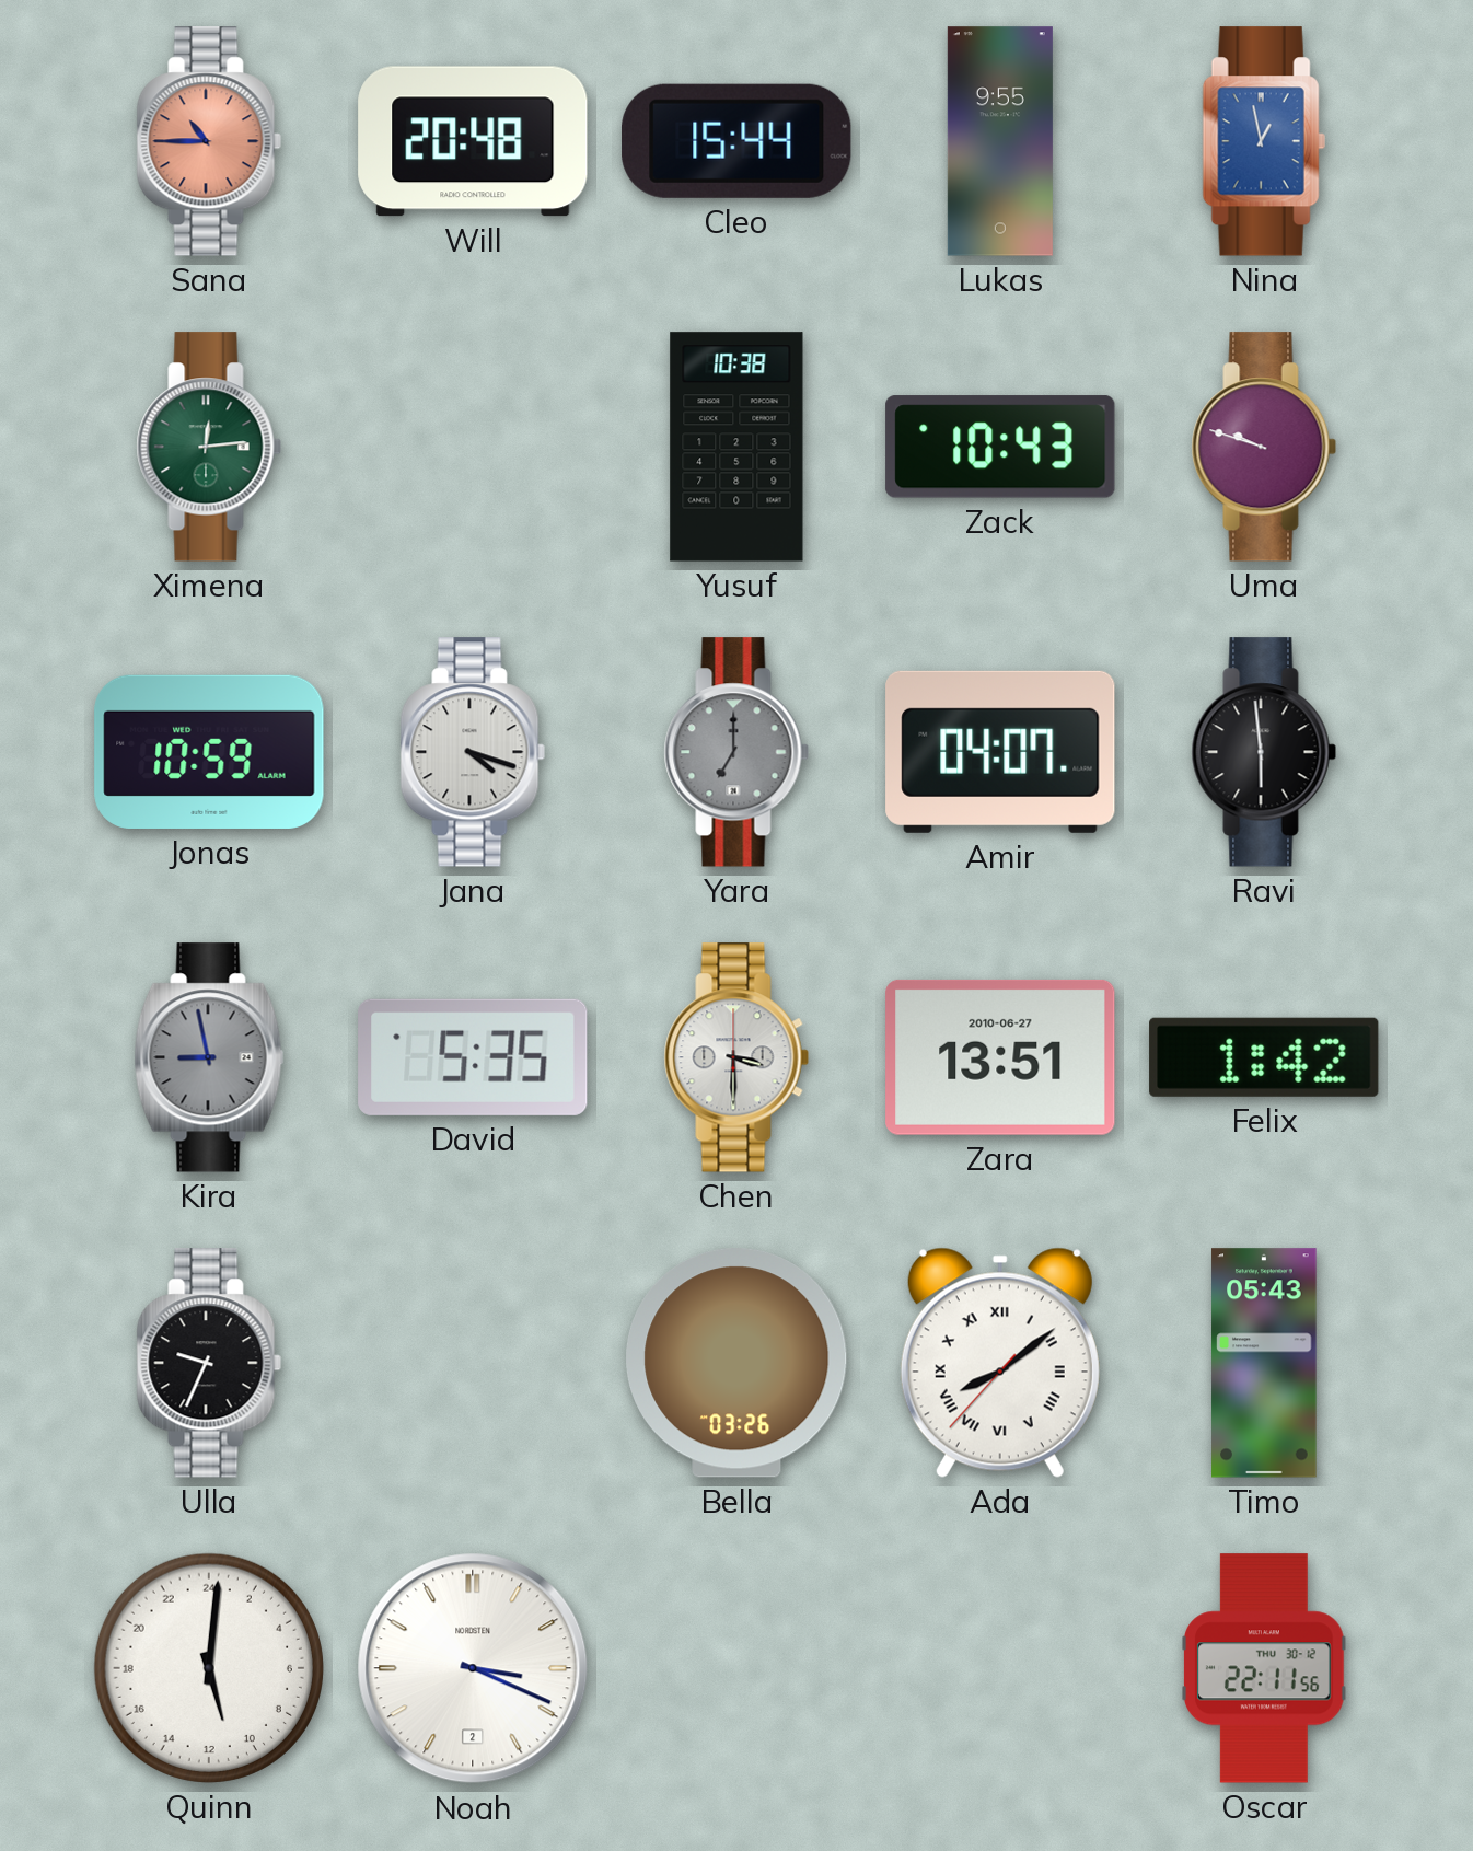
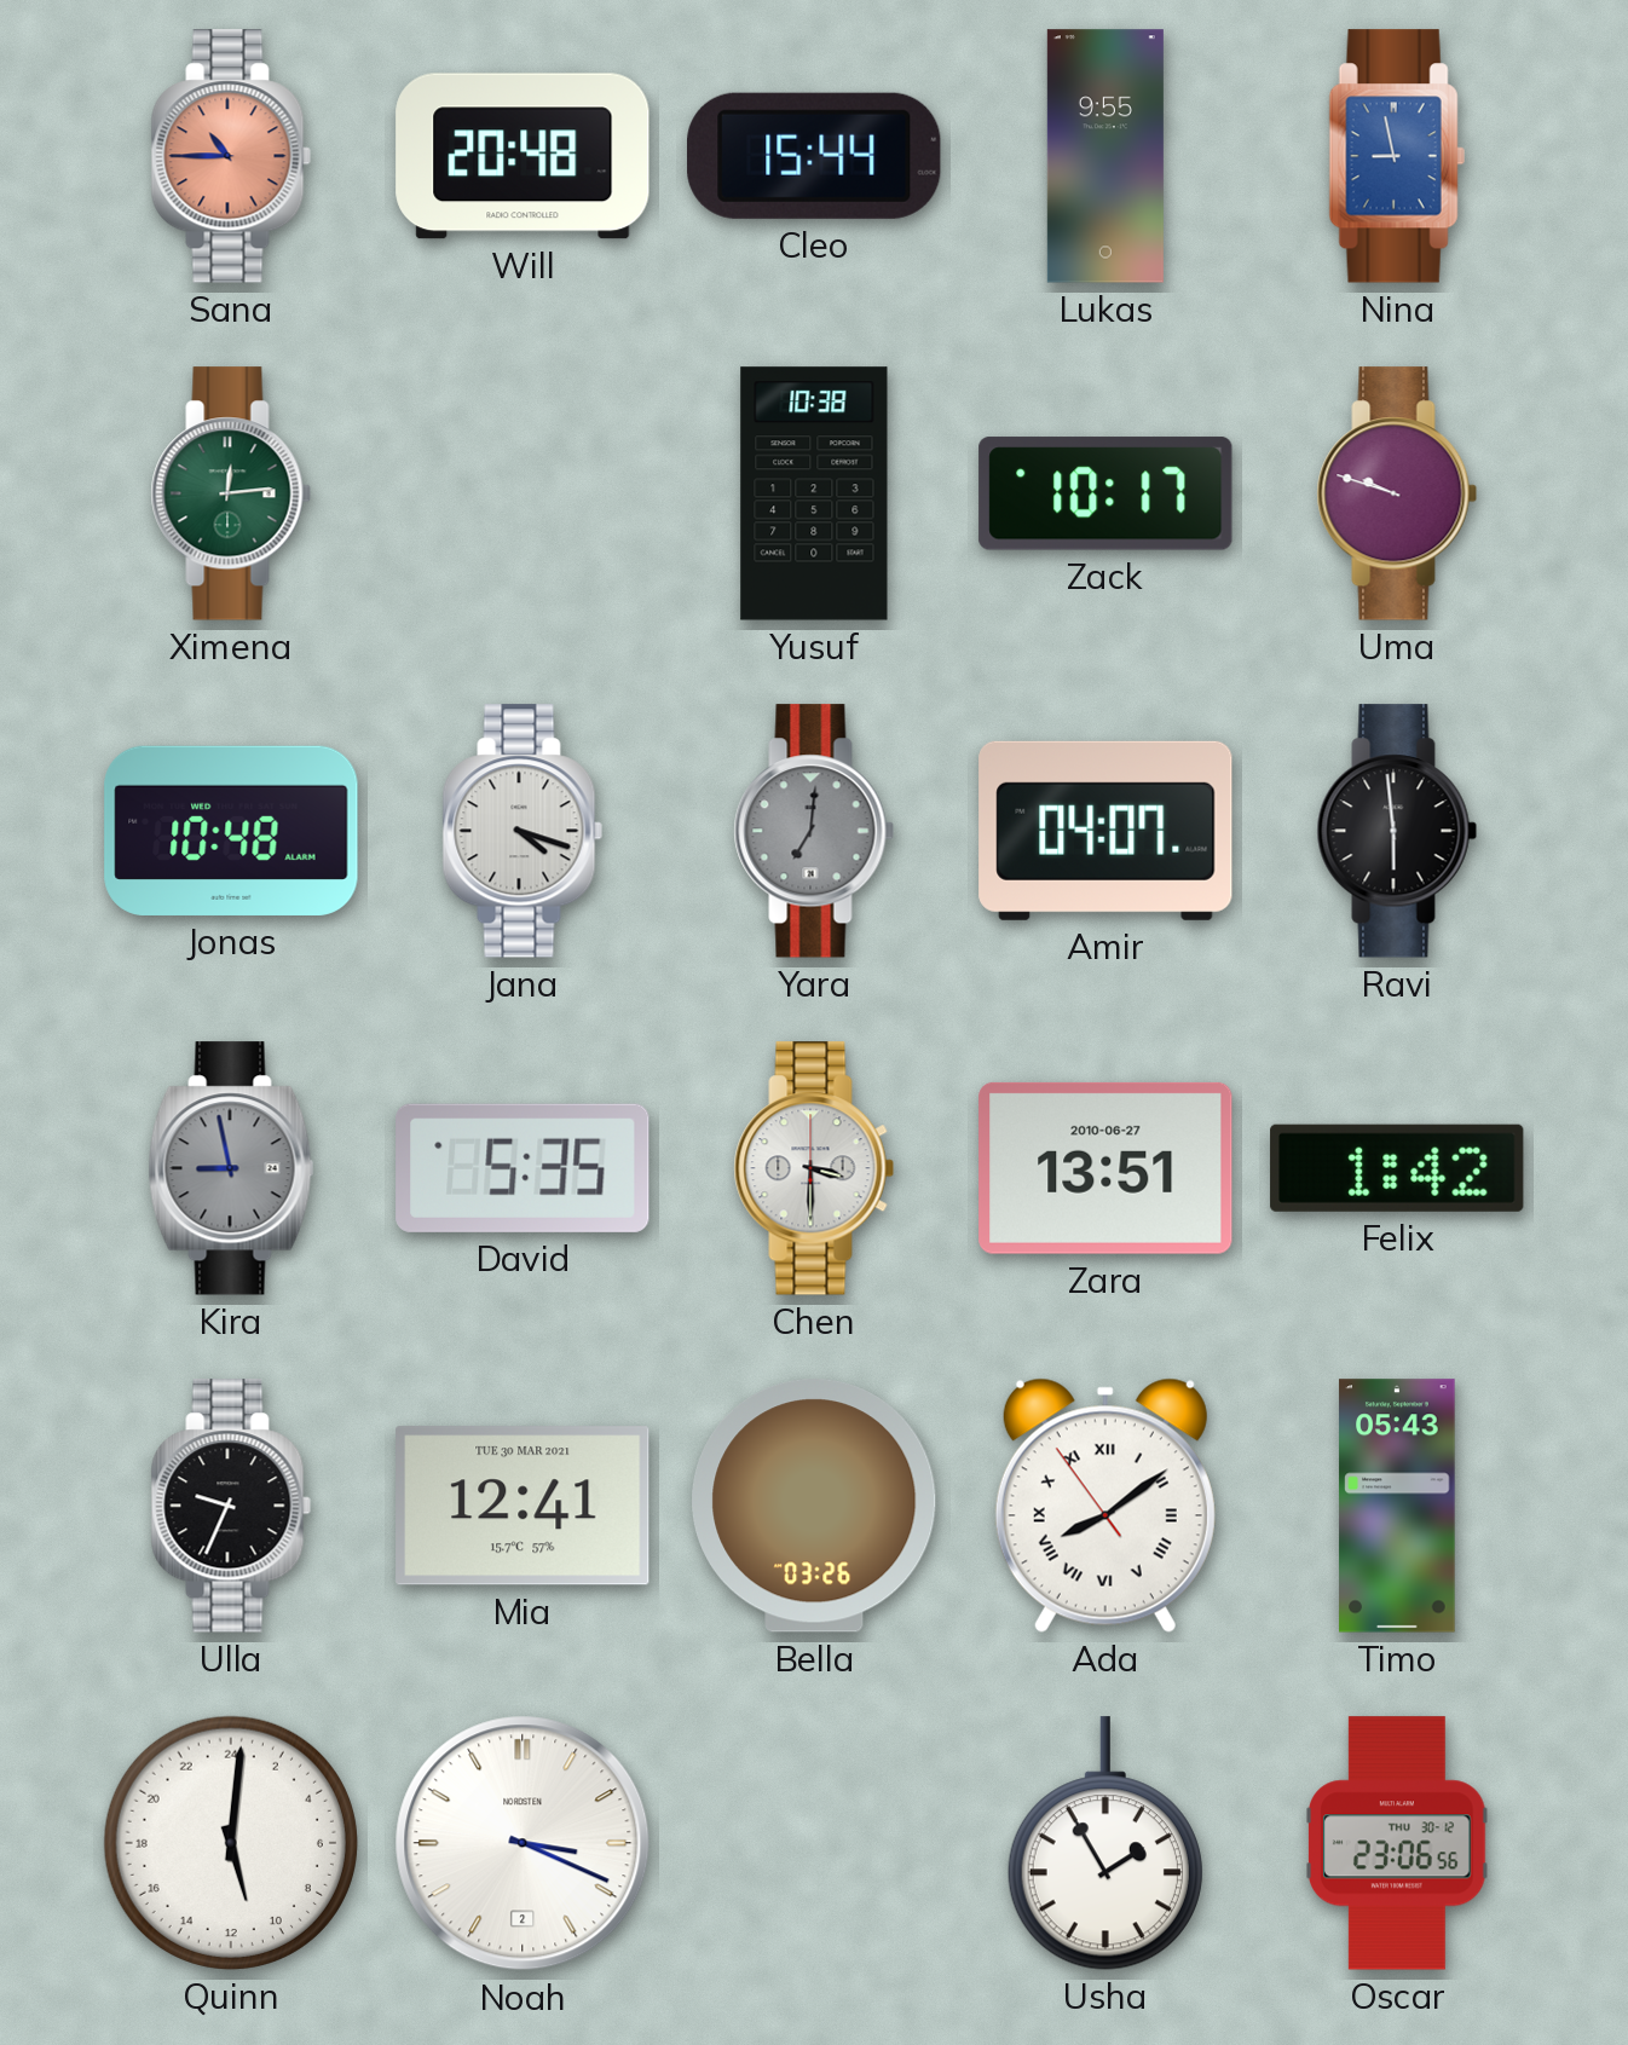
Nina: 12:58 -> 8:58
Zack: 10:43 -> 10:17
Jonas: 10:59 -> 10:48
Yara: 7:00 -> 7:01
Mia: none -> 12:41
Ada: 8:08:37 -> 8:08:54
Usha: none -> 1:55
Oscar: 22:11 -> 23:06
